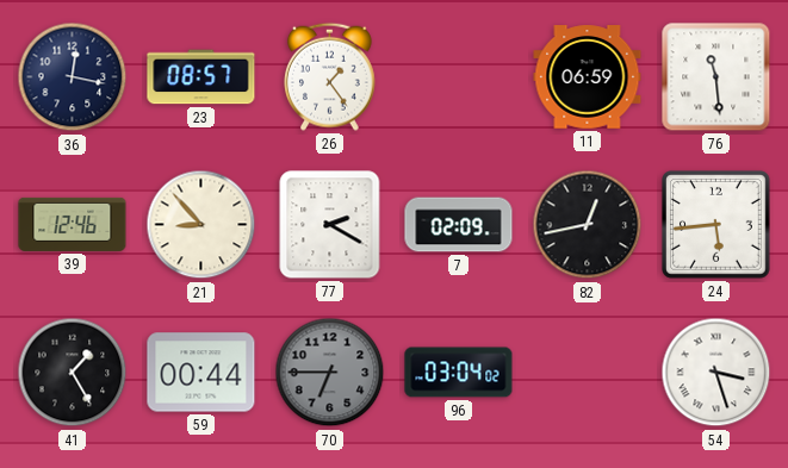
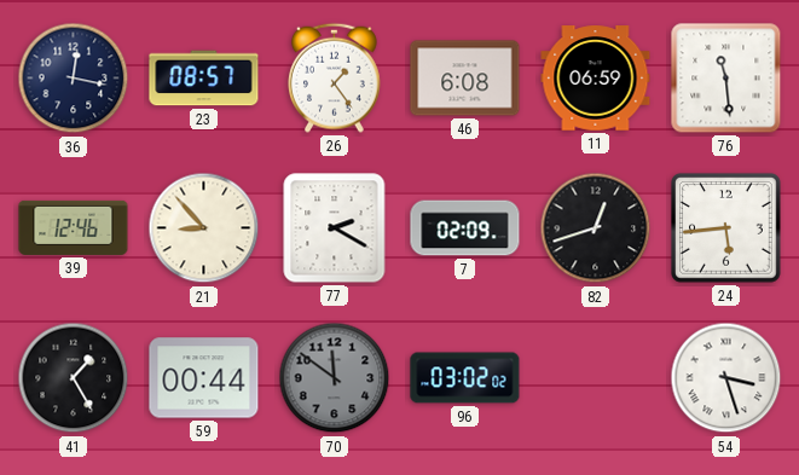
46: none -> 6:08
82: 12:43 -> 12:42
70: 6:45 -> 11:51
96: 03:04 -> 03:02
